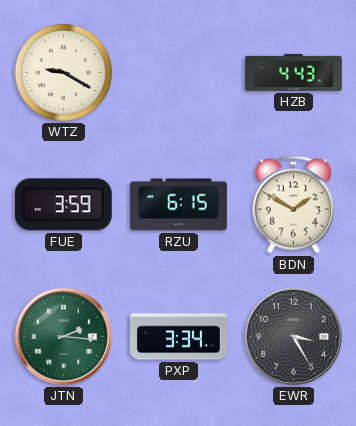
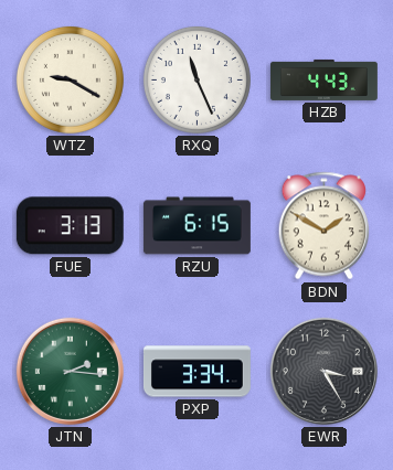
RXQ: none -> 11:26
FUE: 3:59 -> 3:13
